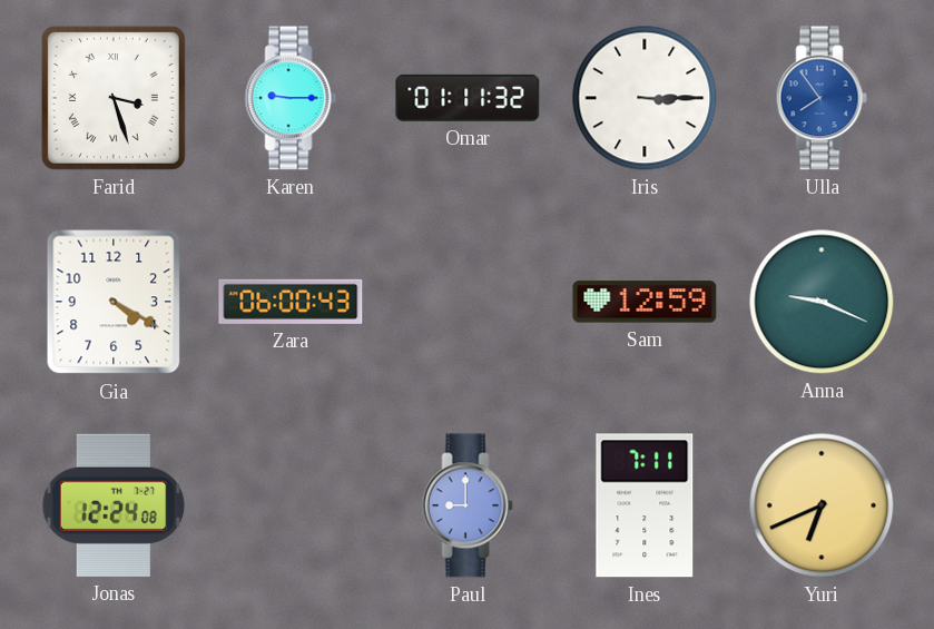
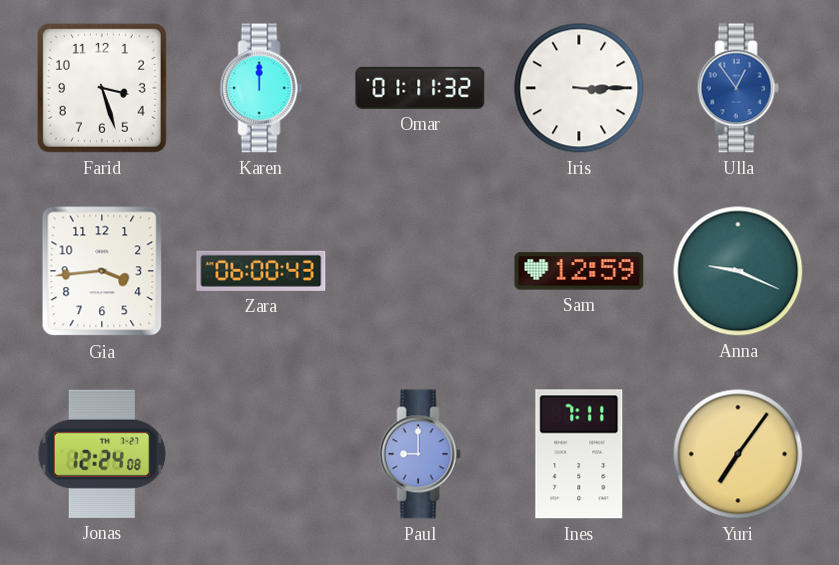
Farid numerals: Roman -> Arabic
Karen: 9:15 -> 12:00
Ulla: 7:54 -> 12:54
Gia: 4:20 -> 3:44
Yuri: 6:41 -> 7:06
